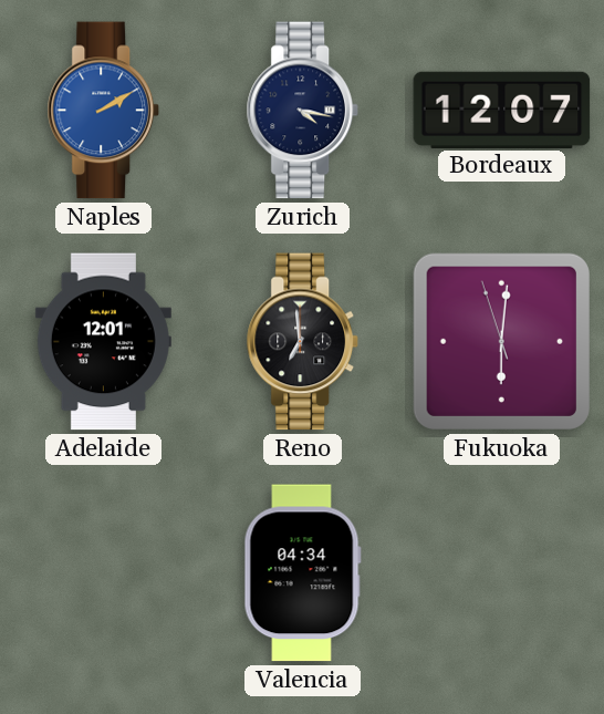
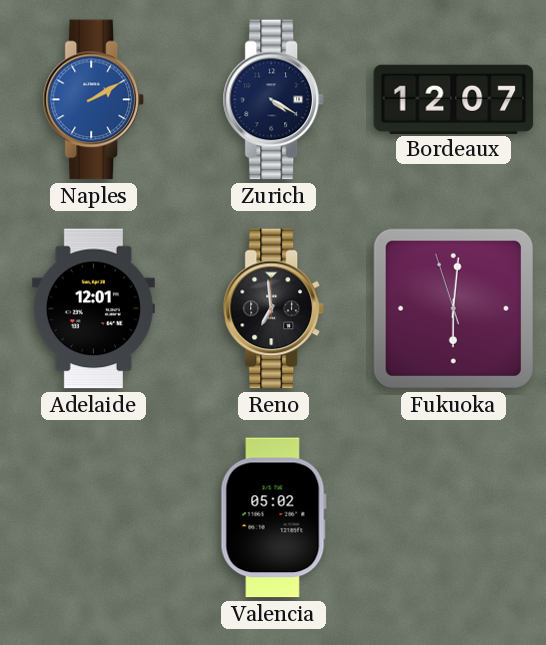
Zurich: 4:17 -> 4:20
Valencia: 04:34 -> 05:02
